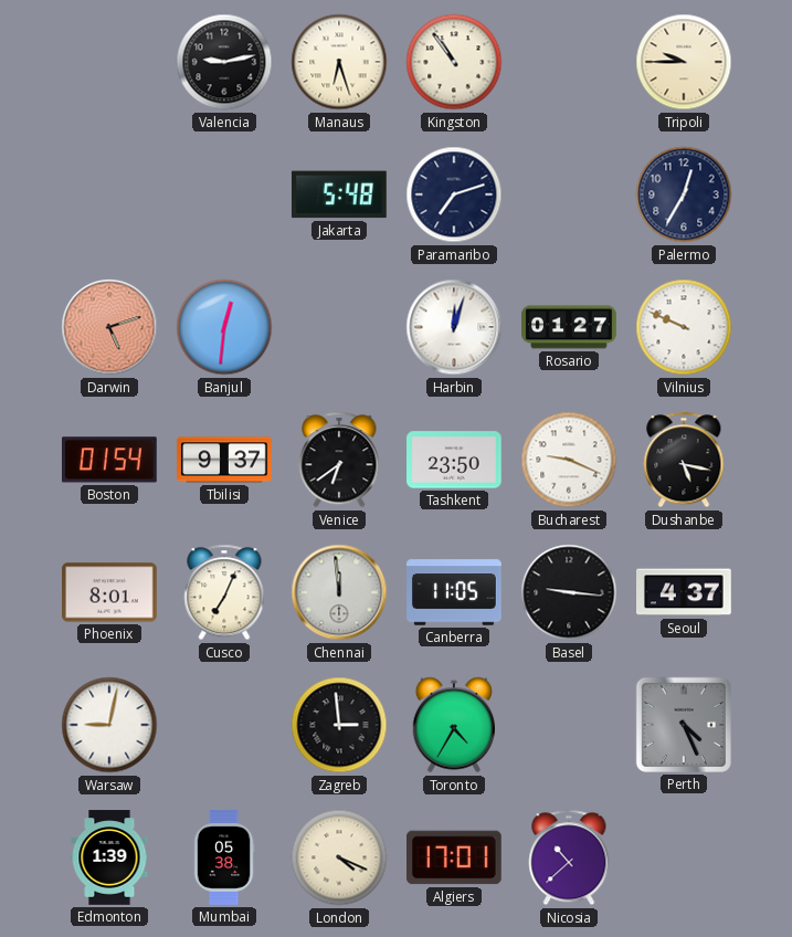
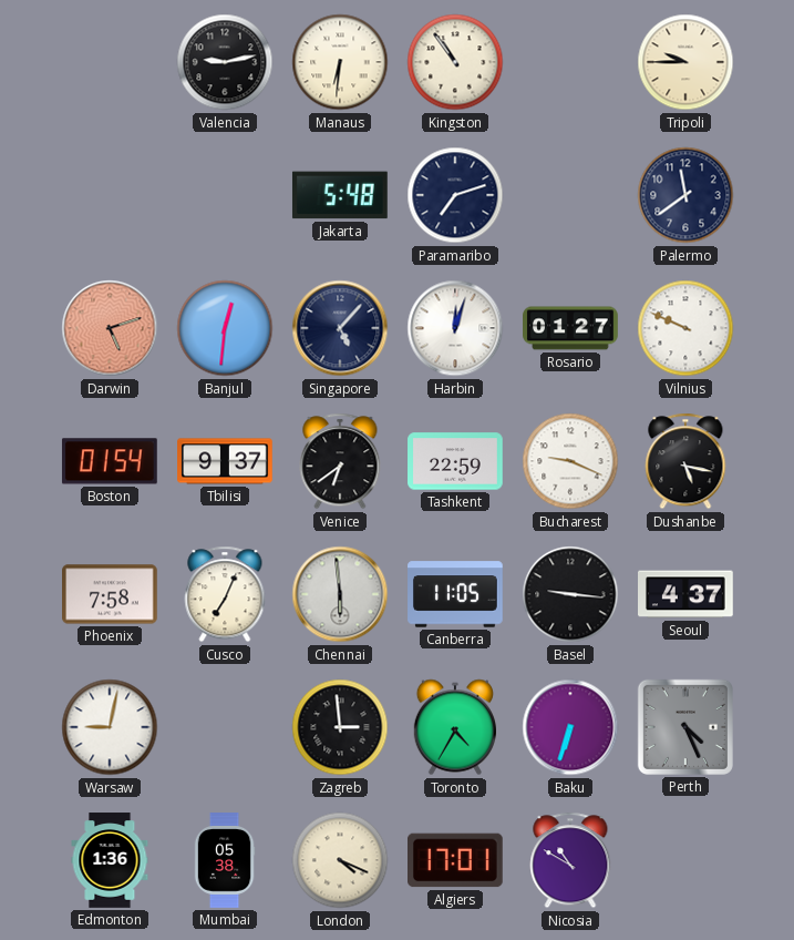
Manaus: 6:27 -> 6:31
Palermo: 12:35 -> 11:39
Singapore: none -> 5:07
Tashkent: 23:50 -> 22:59
Phoenix: 8:01 -> 7:58
Chennai: 11:59 -> 5:59
Baku: none -> 6:33
Edmonton: 1:39 -> 1:36
Nicosia: 10:38 -> 10:50
